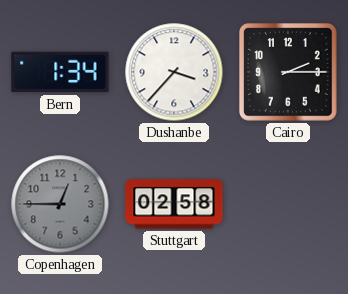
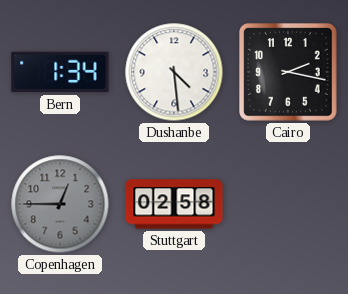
Dushanbe: 3:37 -> 4:29
Cairo: 2:15 -> 2:17
